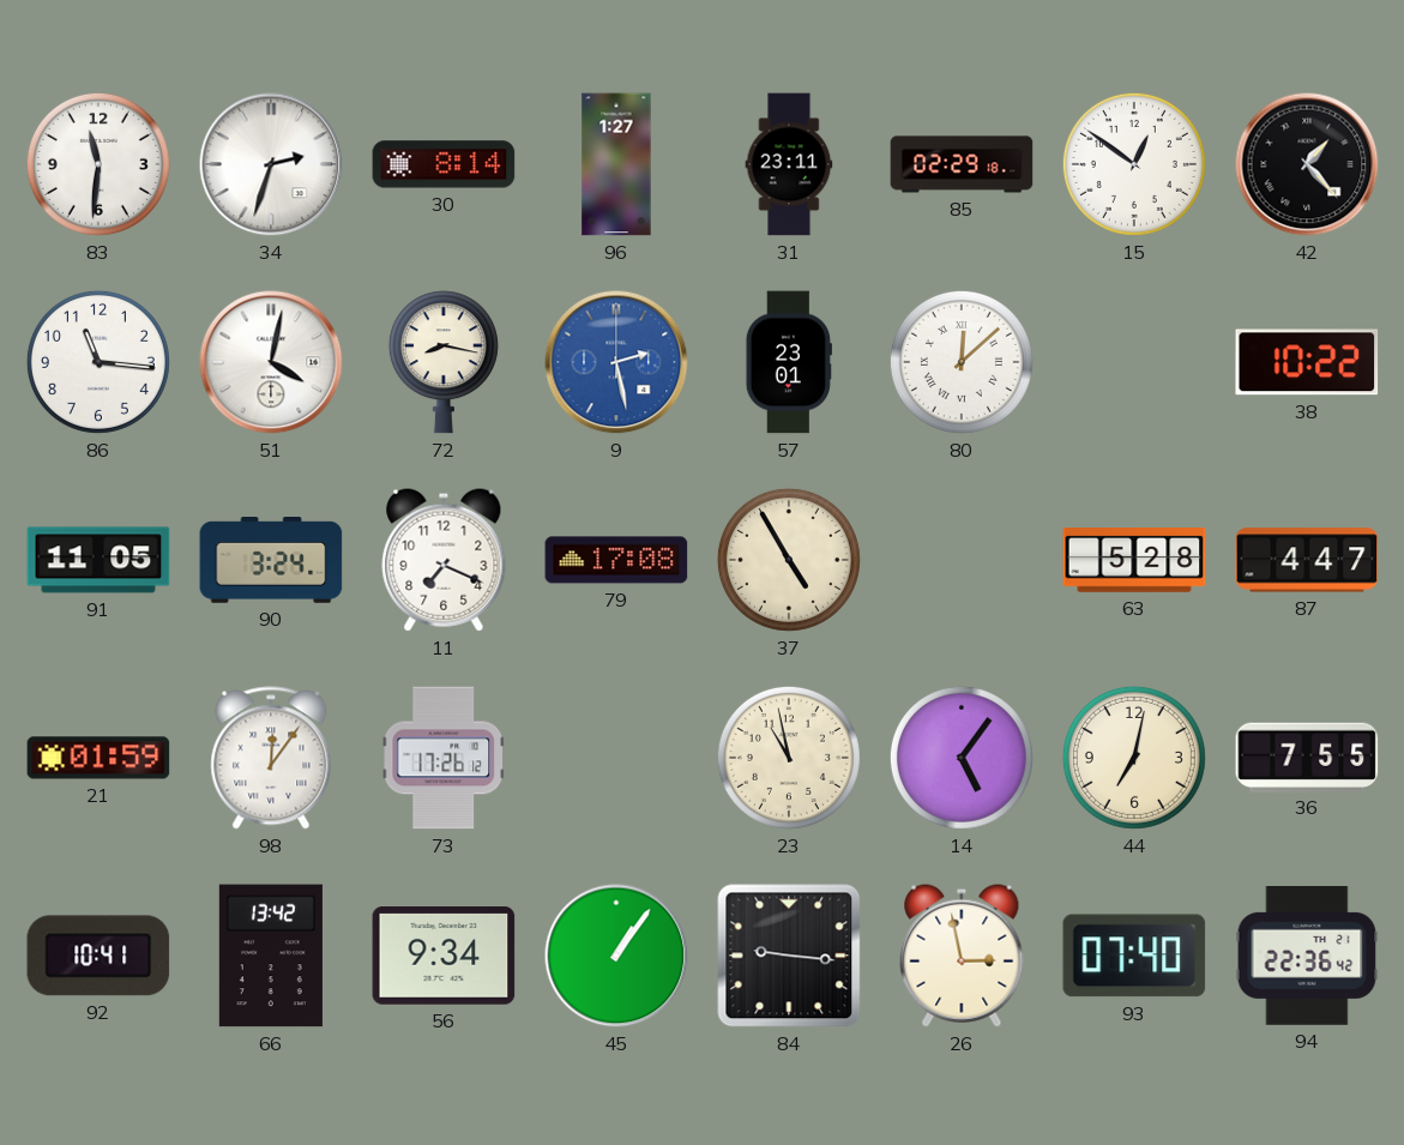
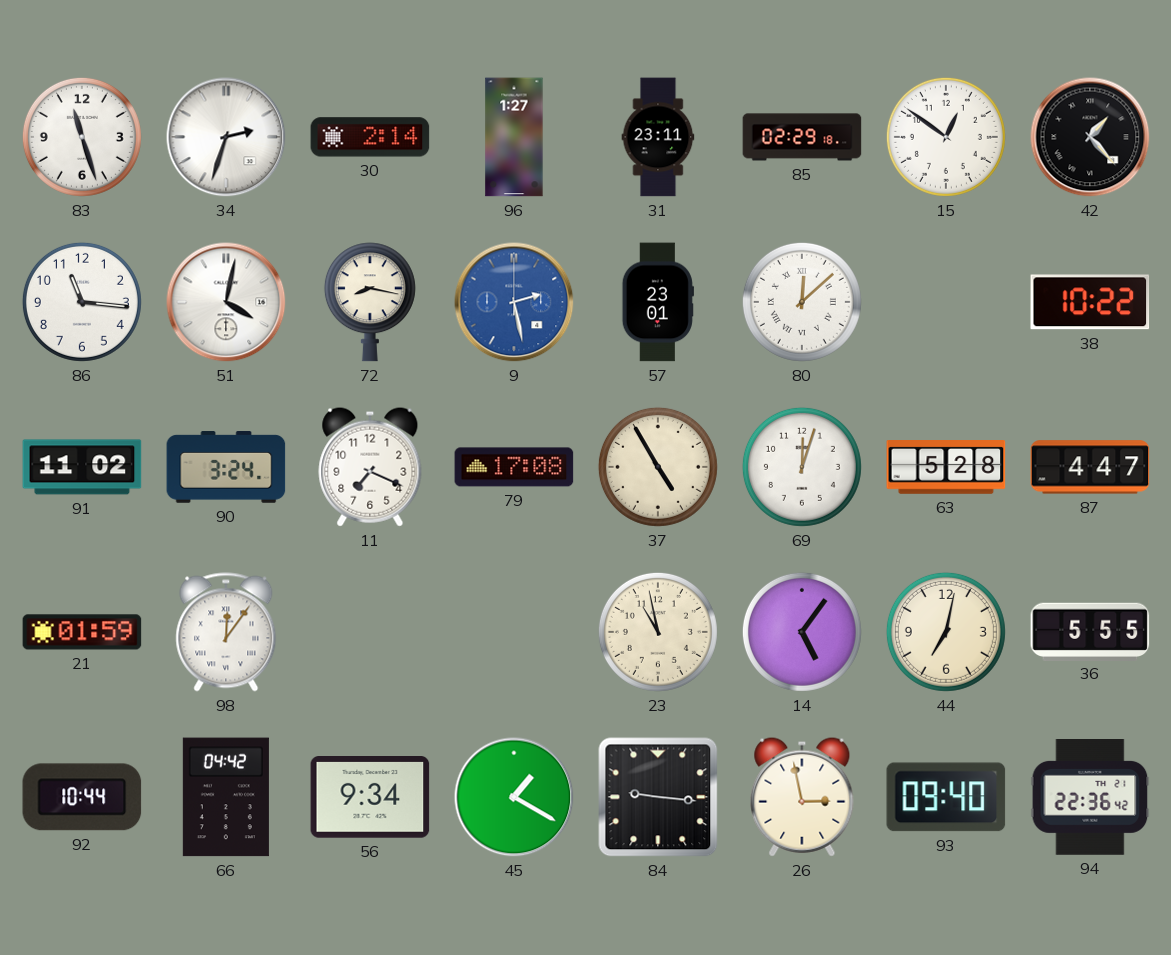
83: 11:31 -> 11:27
30: 8:14 -> 2:14
91: 11:05 -> 11:02
69: none -> 12:03
73: 17:26 -> none
36: 7:55 -> 5:55
92: 10:41 -> 10:44
66: 13:42 -> 04:42
45: 1:06 -> 1:20
93: 07:40 -> 09:40
